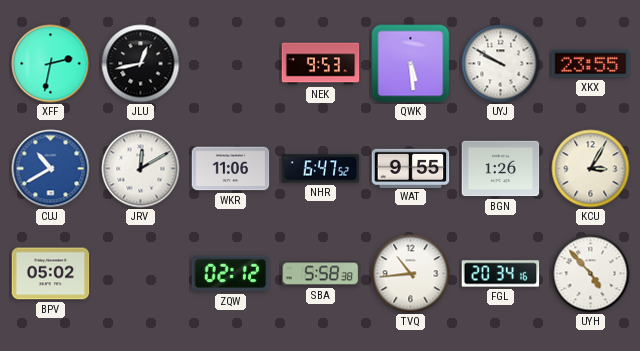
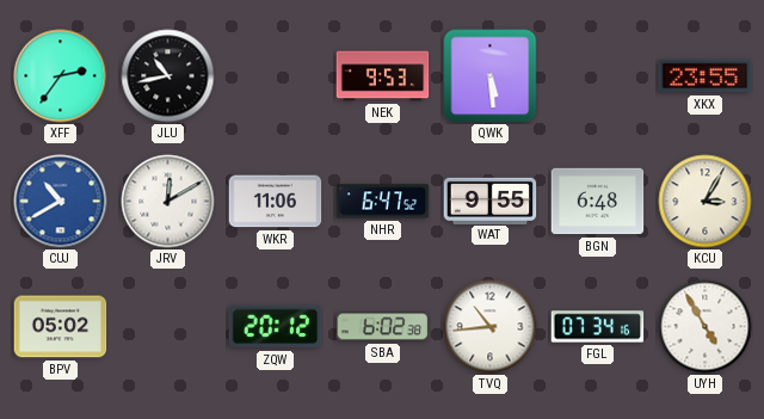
XFF: 2:32 -> 2:36
JLU: 12:43 -> 10:43
UYJ: 9:50 -> none
BGN: 1:26 -> 6:48
ZQW: 02:12 -> 20:12
SBA: 5:58 -> 6:02
FGL: 20:34 -> 07:34
UYH: 4:53 -> 4:55
